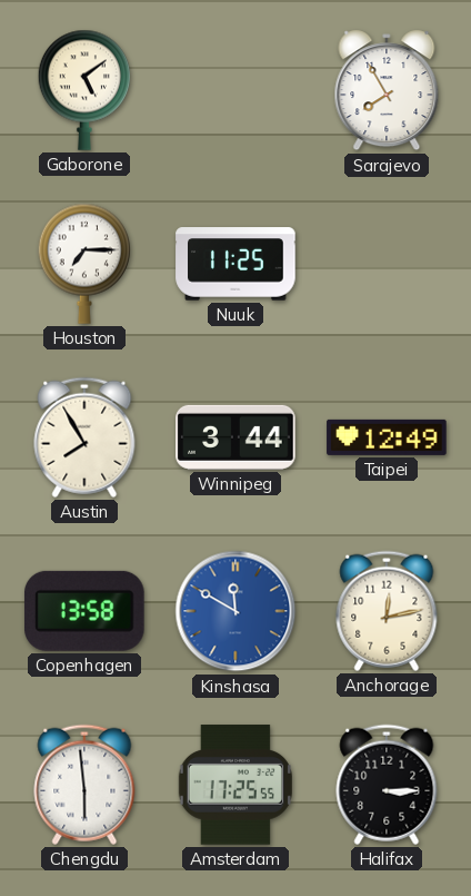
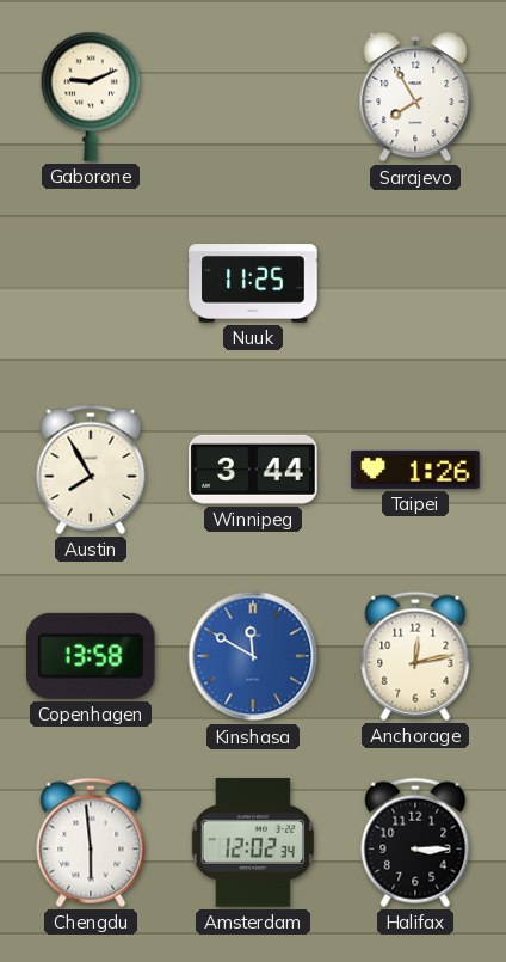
Gaborone: 5:09 -> 9:11
Houston: 7:15 -> none
Taipei: 12:49 -> 1:26
Amsterdam: 17:25 -> 12:02
